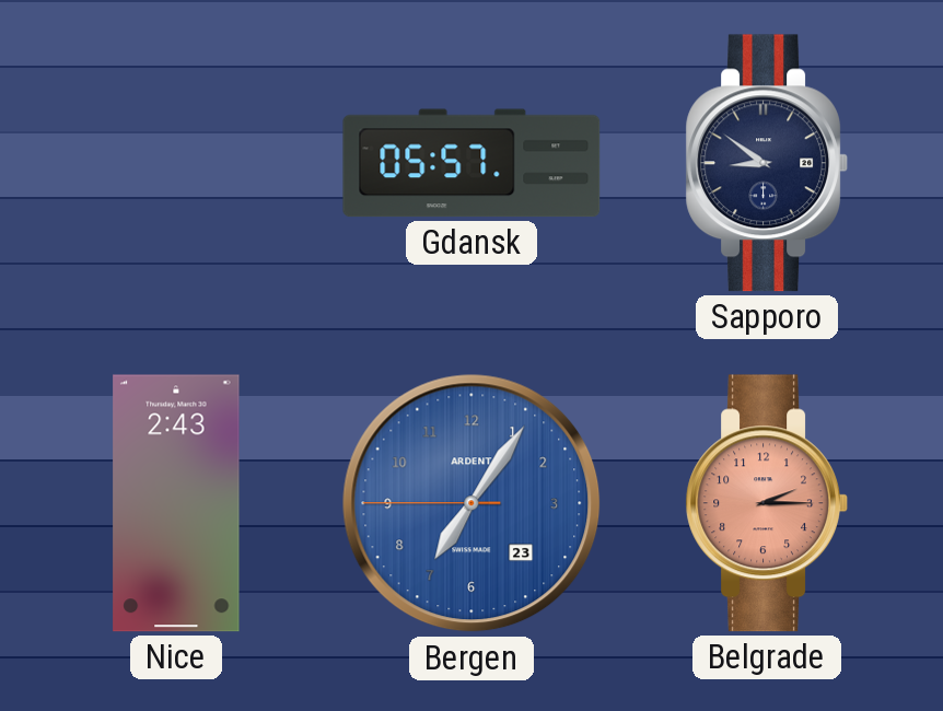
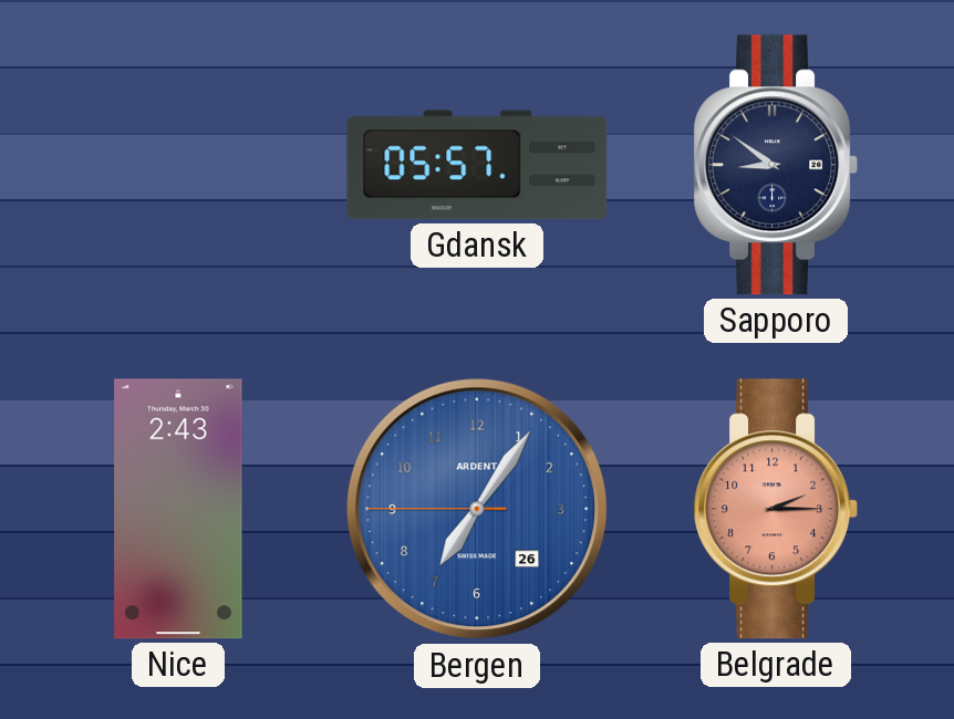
Bergen date: 23 -> 26
